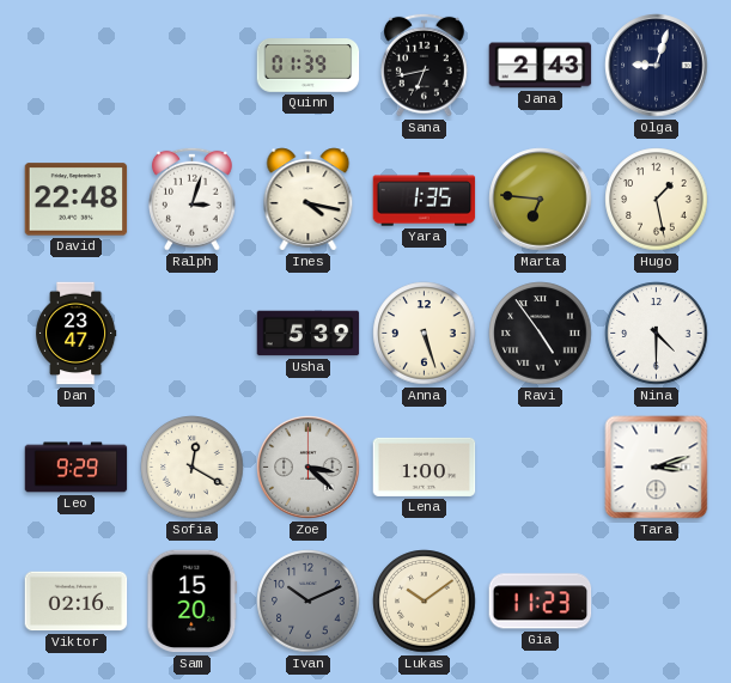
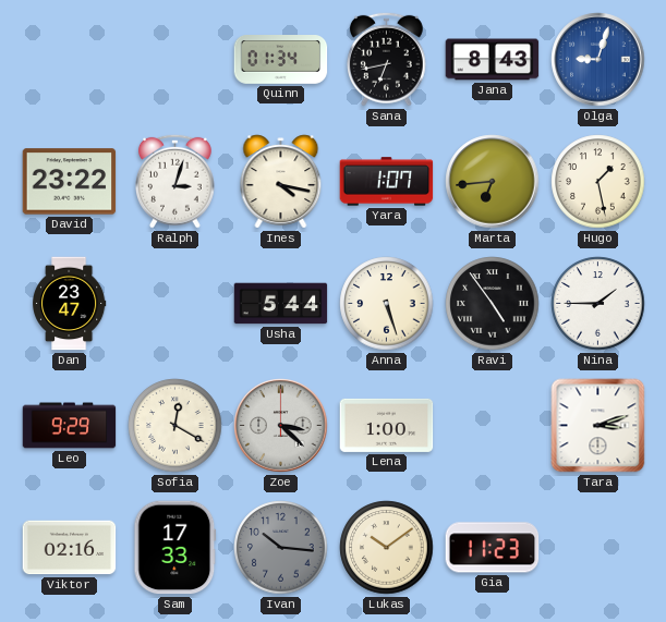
Quinn: 01:39 -> 01:34
Jana: 2:43 -> 8:43
Olga dial: navy -> blue
David: 22:48 -> 23:22
Yara: 1:35 -> 1:07
Marta: 6:46 -> 6:44
Usha: 5:39 -> 5:44
Nina: 4:30 -> 1:45
Sam: 15:20 -> 17:33
Ivan: 10:11 -> 10:16
